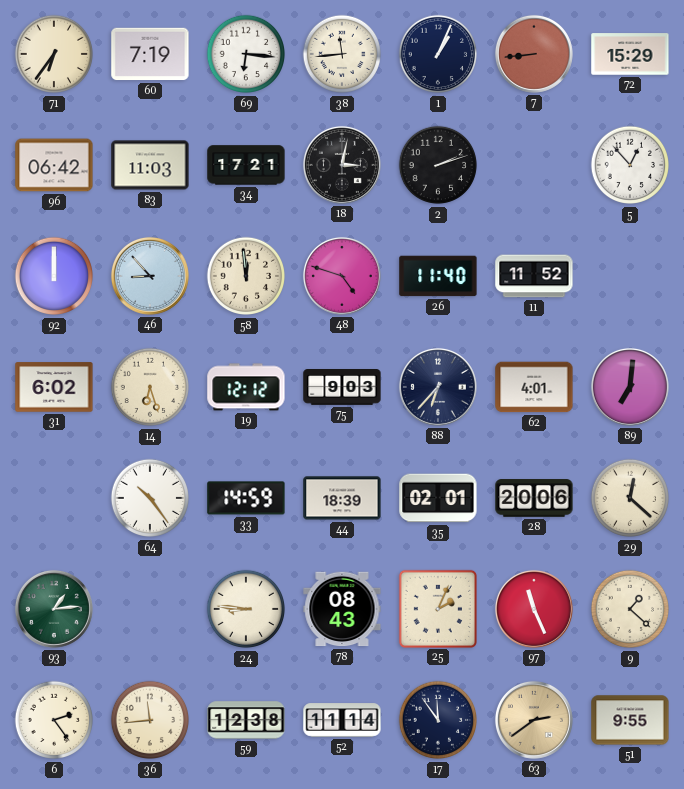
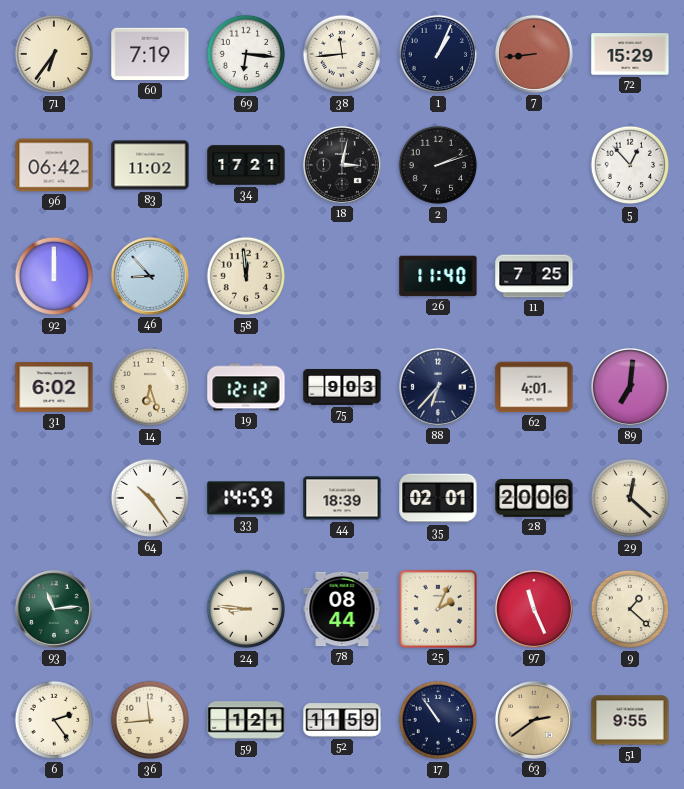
83: 11:03 -> 11:02
48: 4:48 -> none
11: 11:52 -> 7:25
93: 1:14 -> 11:14
78: 08:43 -> 08:44
59: 12:38 -> 1:21
52: 11:14 -> 11:59
17: 11:54 -> 10:54
